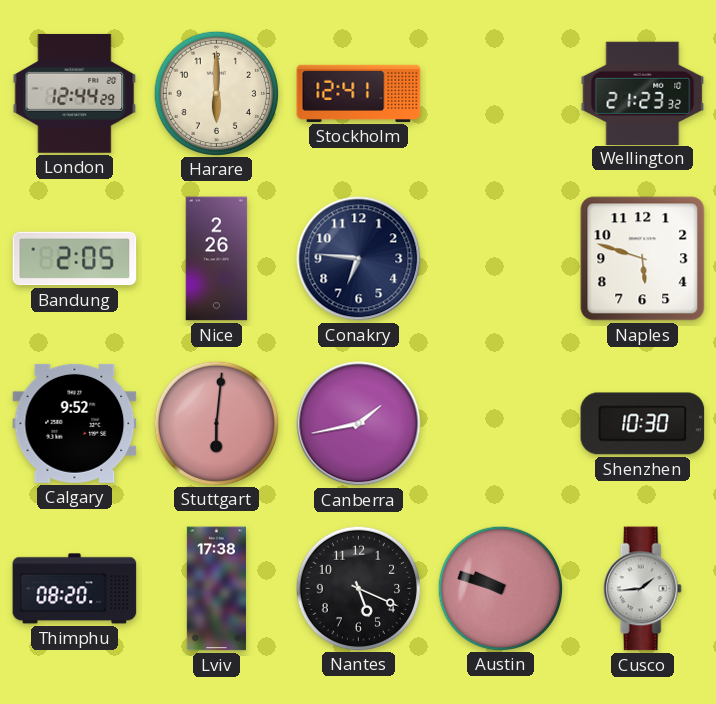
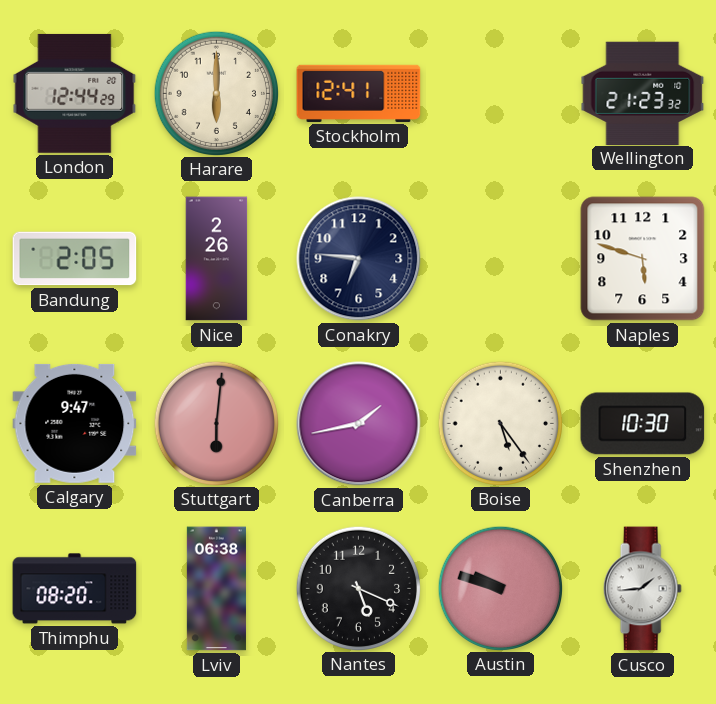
Calgary: 9:52 -> 9:47
Boise: none -> 5:24
Lviv: 17:38 -> 06:38
